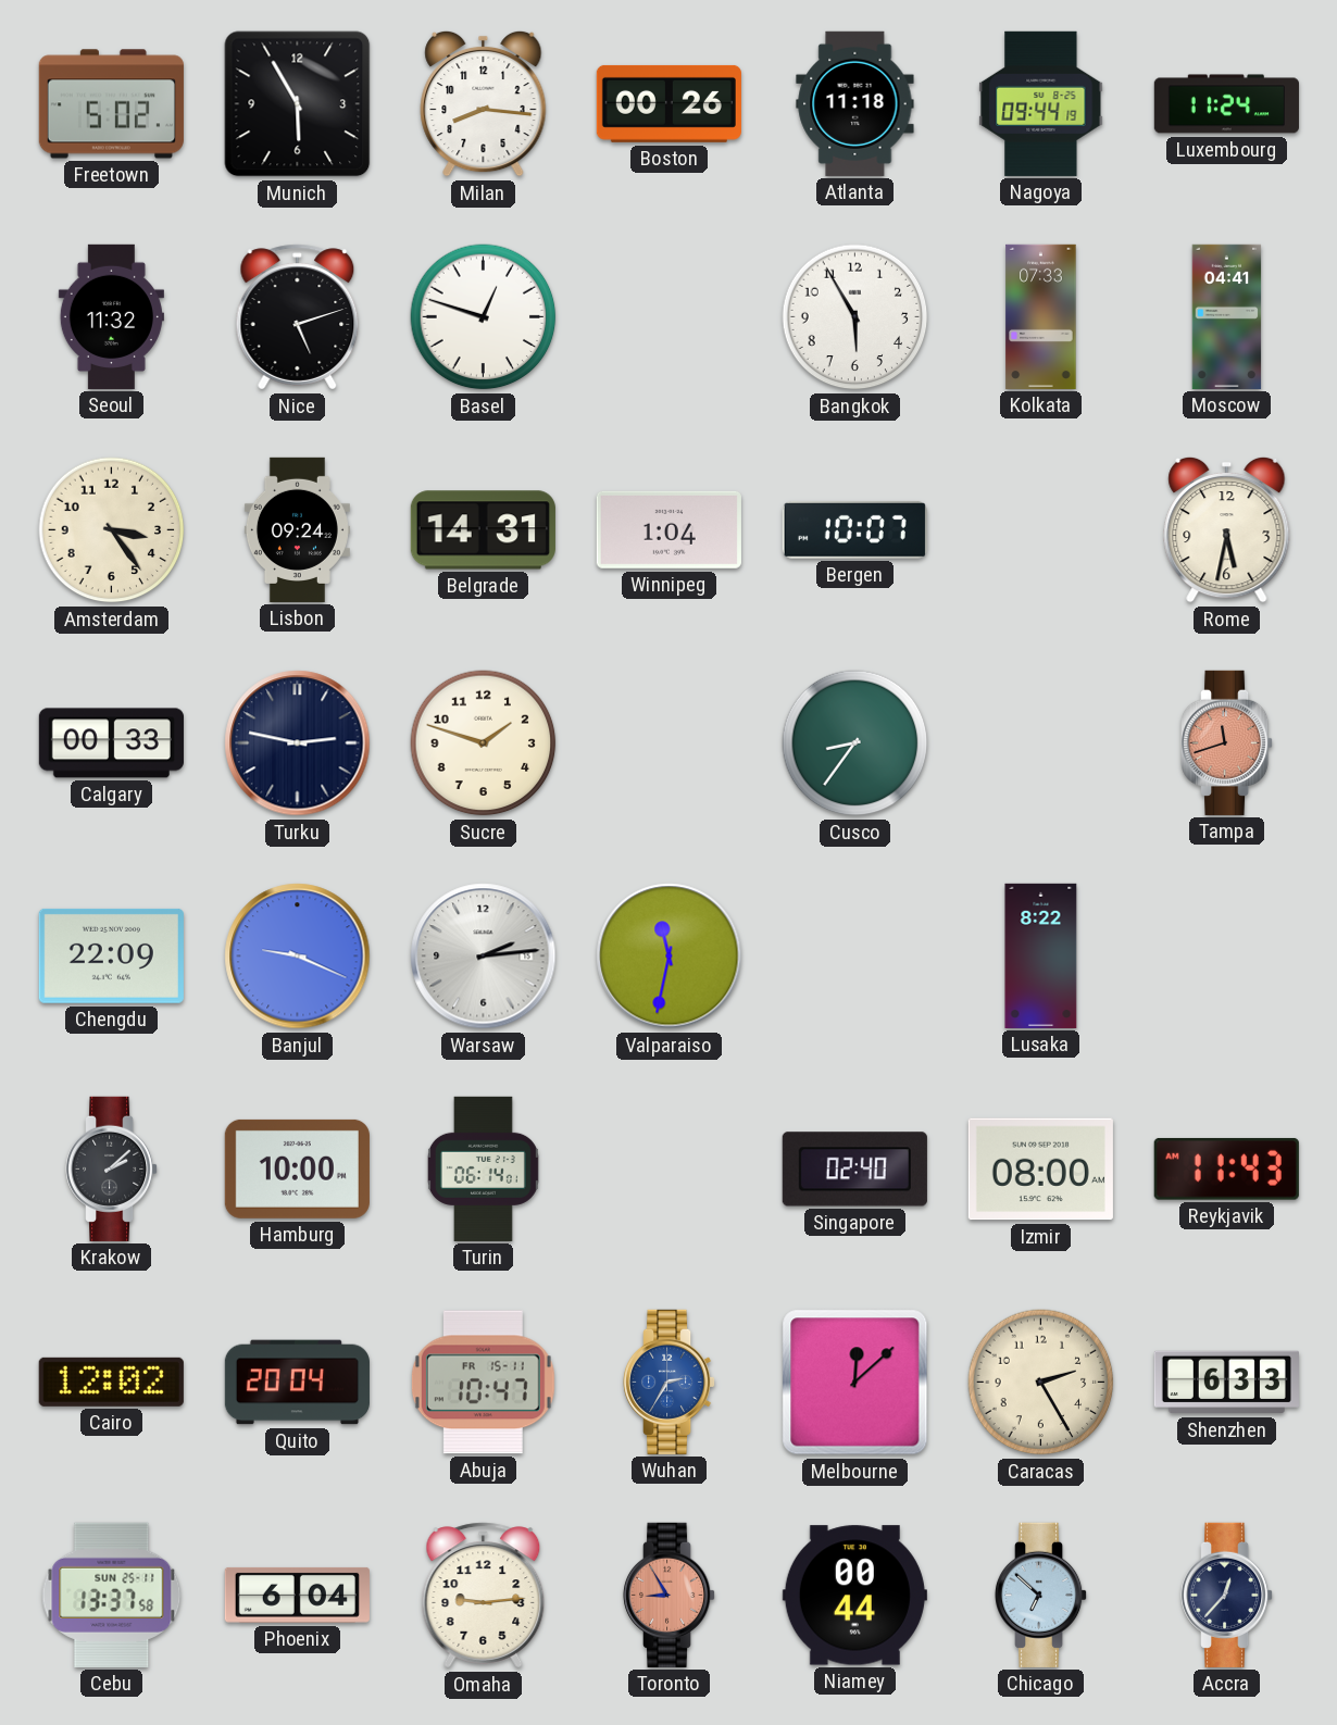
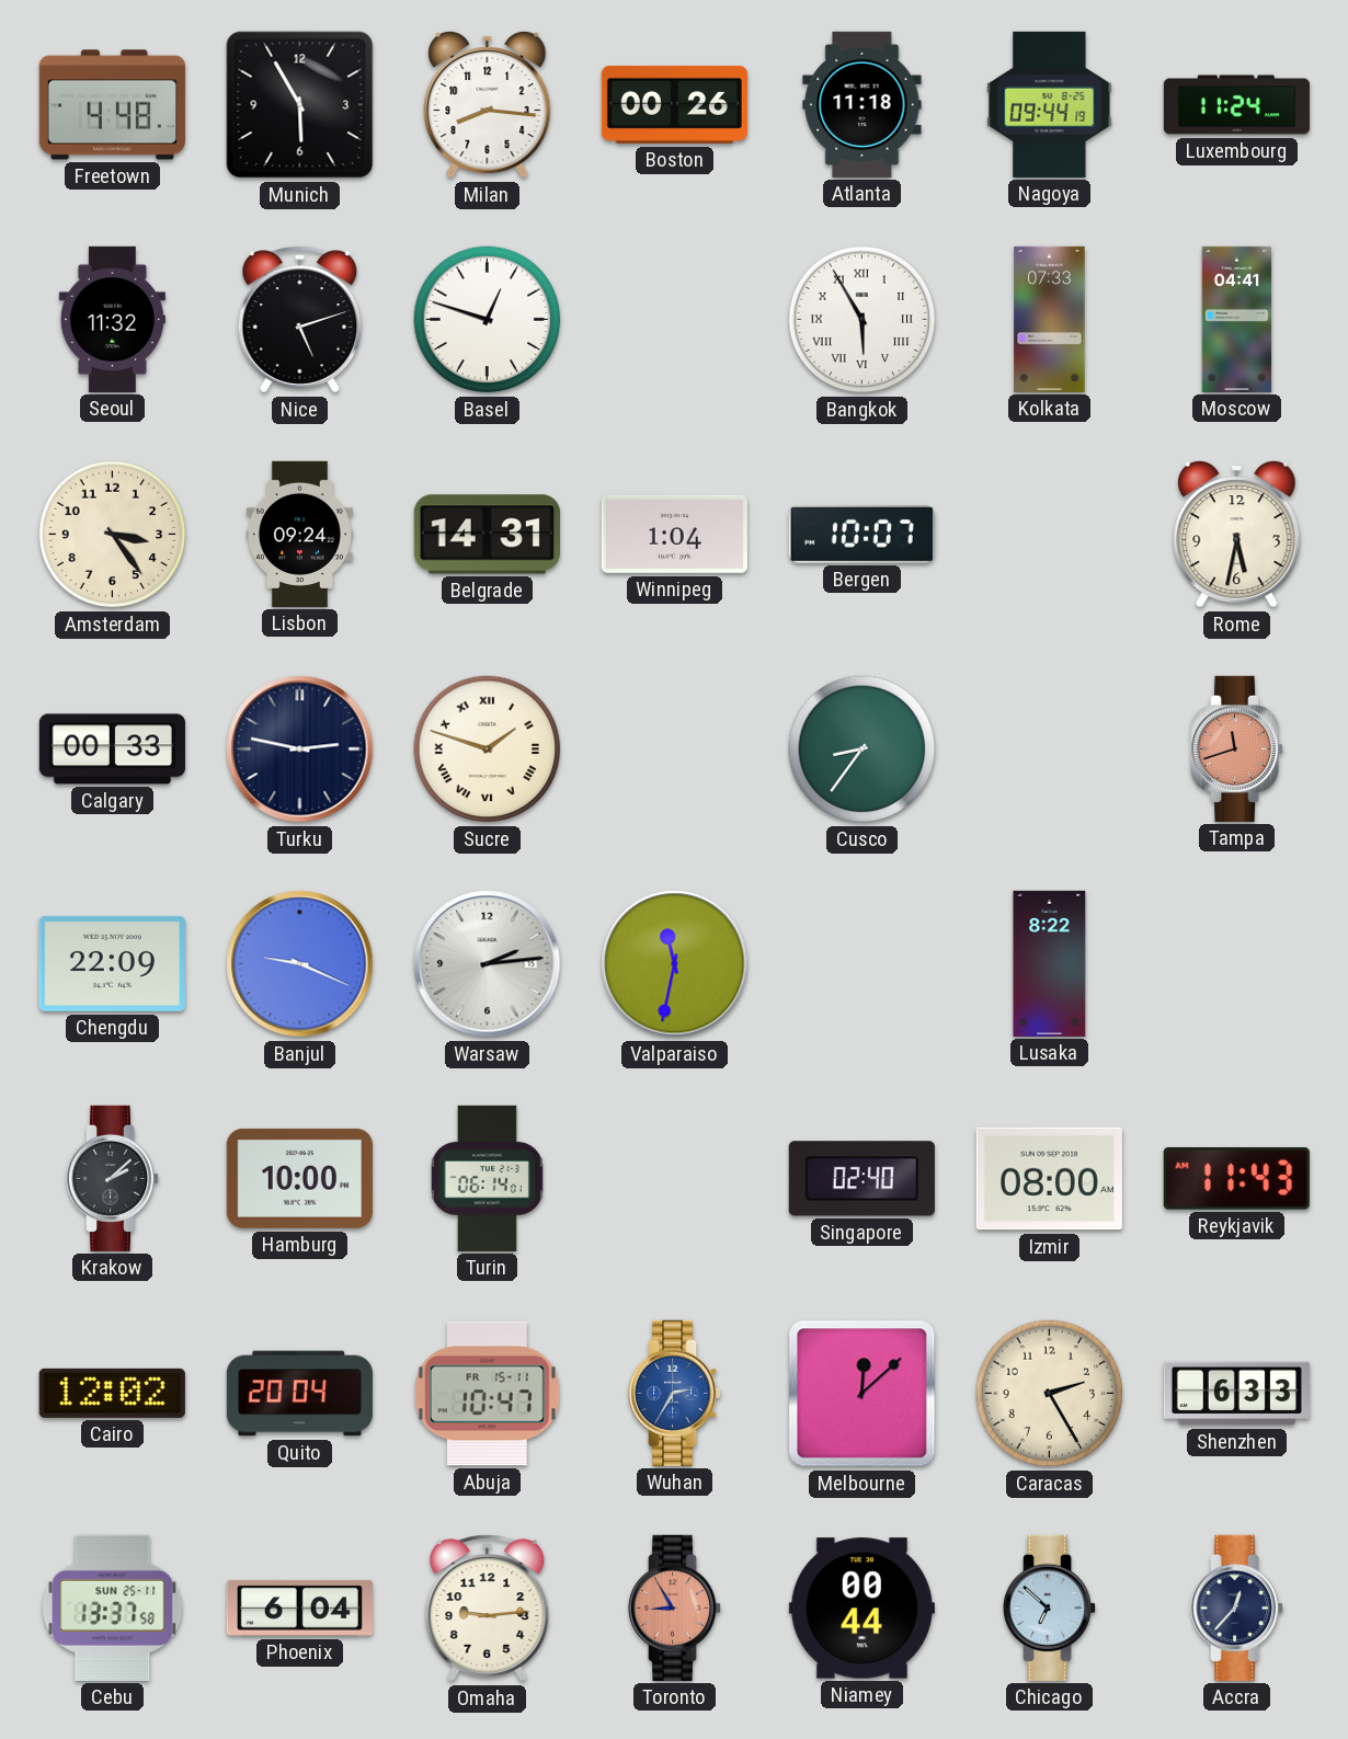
Freetown: 5:02 -> 4:48
Bangkok numerals: Arabic -> Roman
Sucre numerals: Arabic -> Roman
